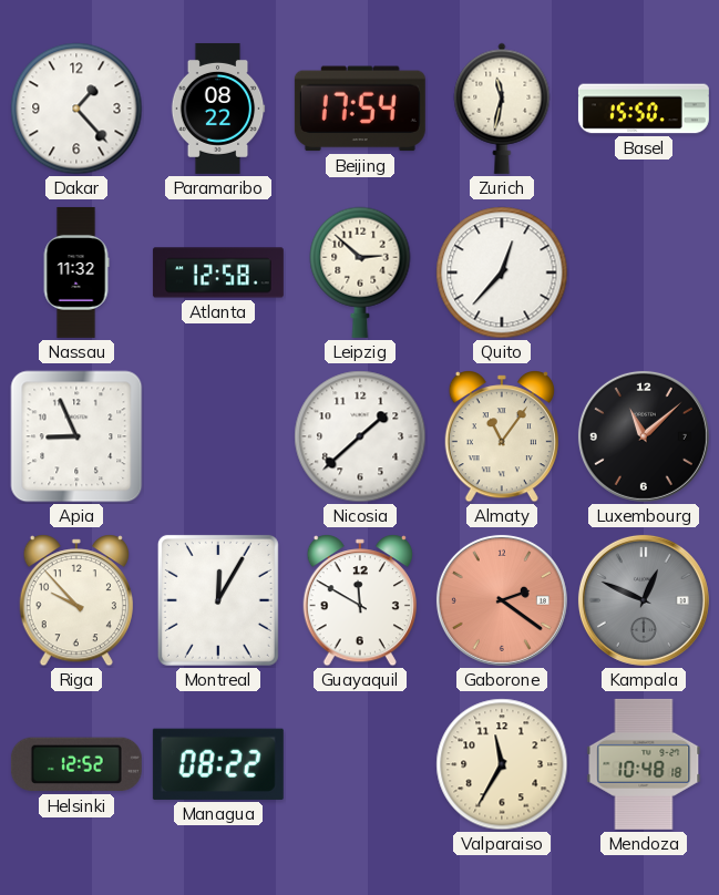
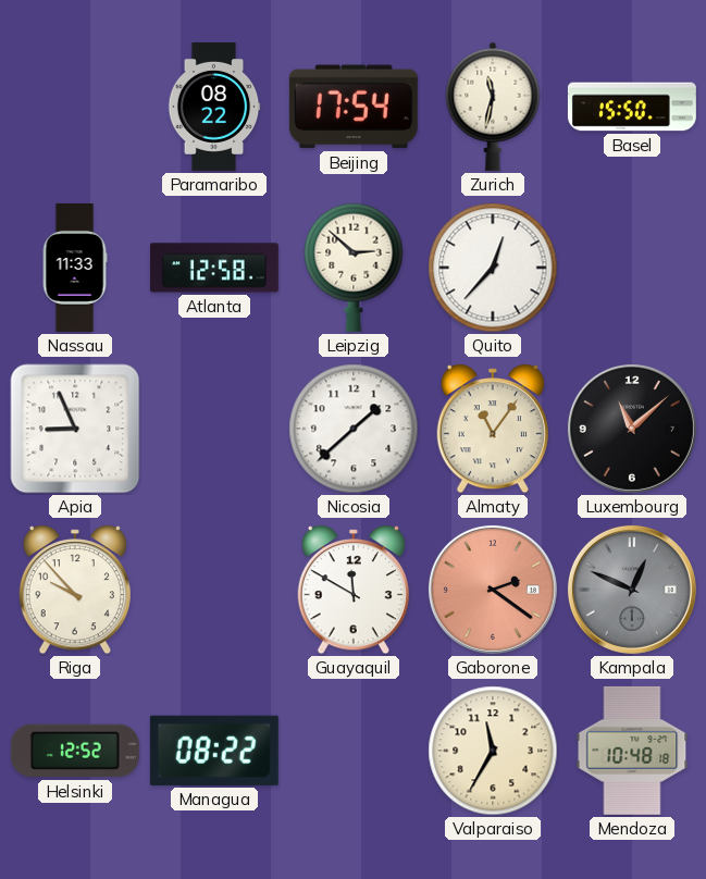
Dakar: 1:23 -> none
Nassau: 11:32 -> 11:33
Montreal: 12:05 -> none
